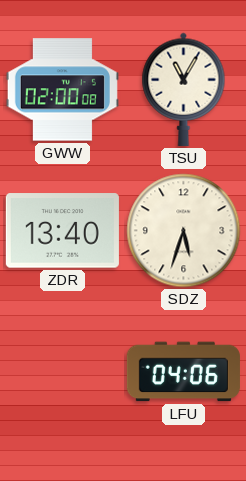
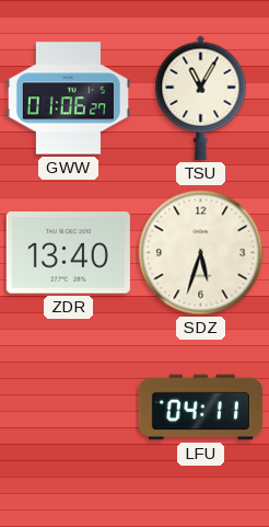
GWW: 02:00 -> 01:06
LFU: 04:06 -> 04:11
